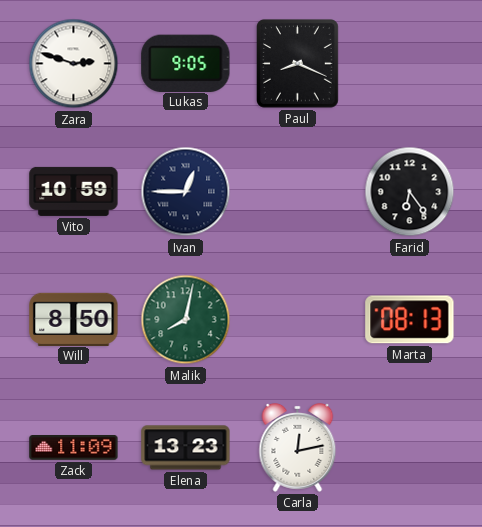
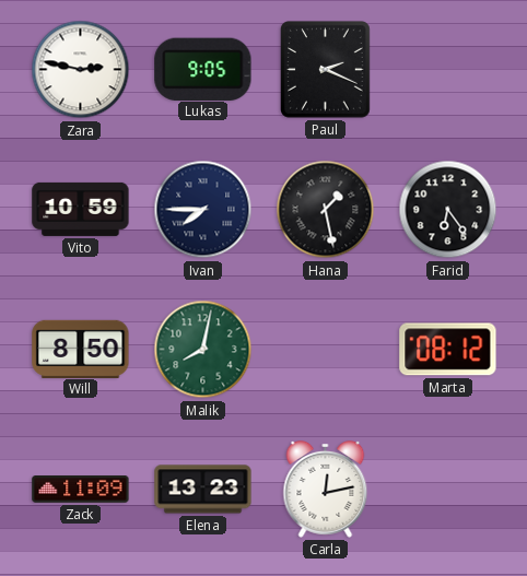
Zara: 2:48 -> 2:47
Paul: 8:19 -> 2:19
Ivan: 12:45 -> 7:45
Hana: none -> 1:28
Marta: 08:13 -> 08:12
